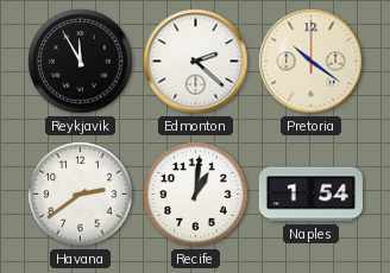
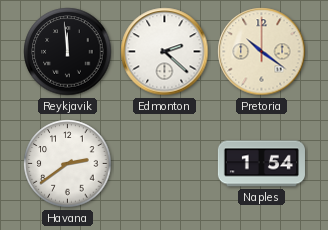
Reykjavik: 11:55 -> 11:59
Recife: 1:01 -> none
